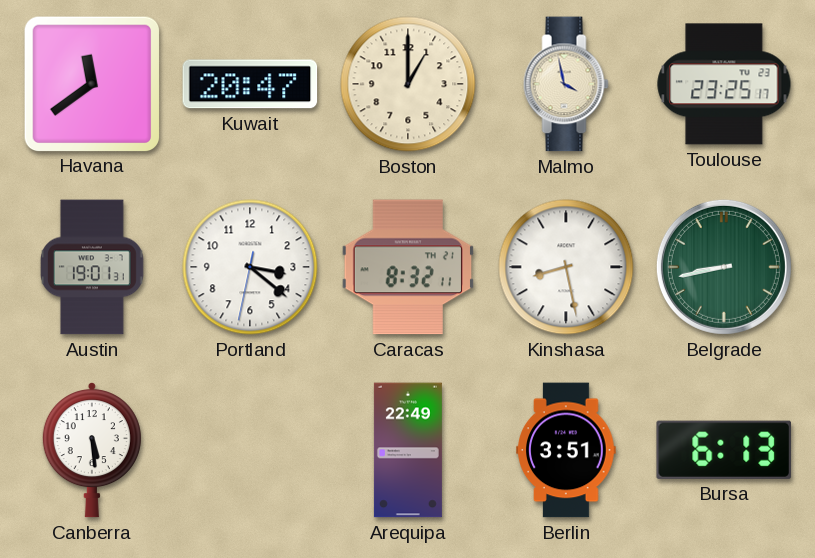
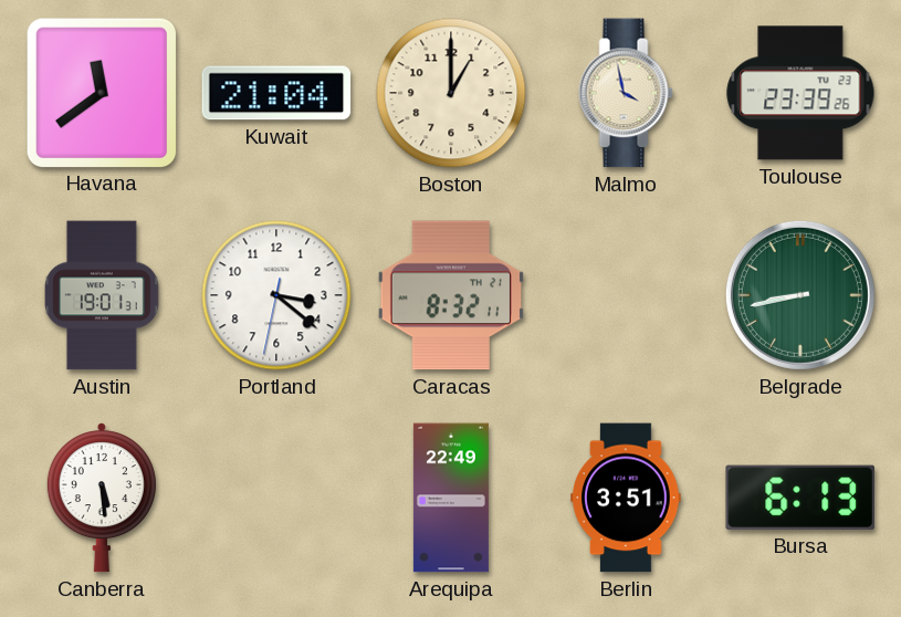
Kuwait: 20:47 -> 21:04
Toulouse: 23:25 -> 23:39
Kinshasa: 8:28 -> none
